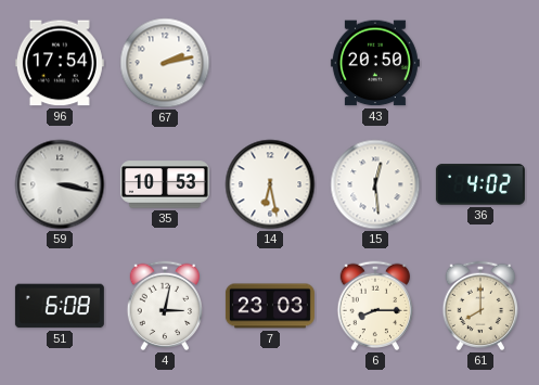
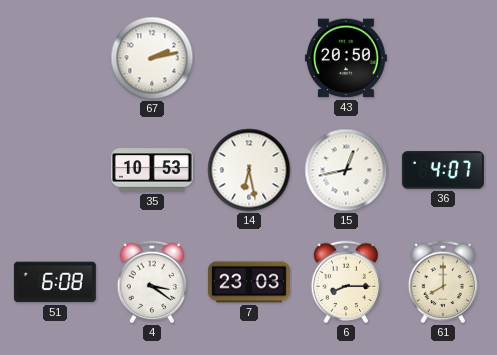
96: 17:54 -> none
59: 3:17 -> none
15: 12:29 -> 12:43
36: 4:02 -> 4:07
4: 3:02 -> 3:21
